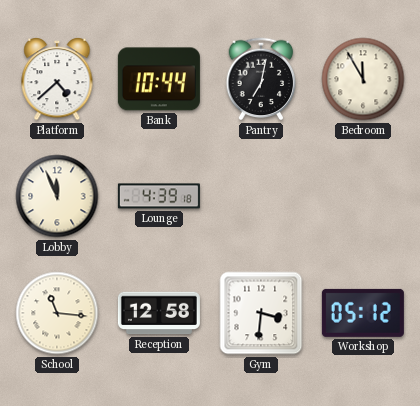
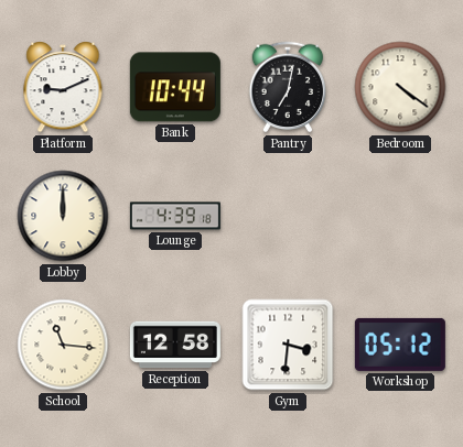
Platform: 4:38 -> 9:11
Bedroom: 11:55 -> 4:21
Lobby: 11:56 -> 12:00
